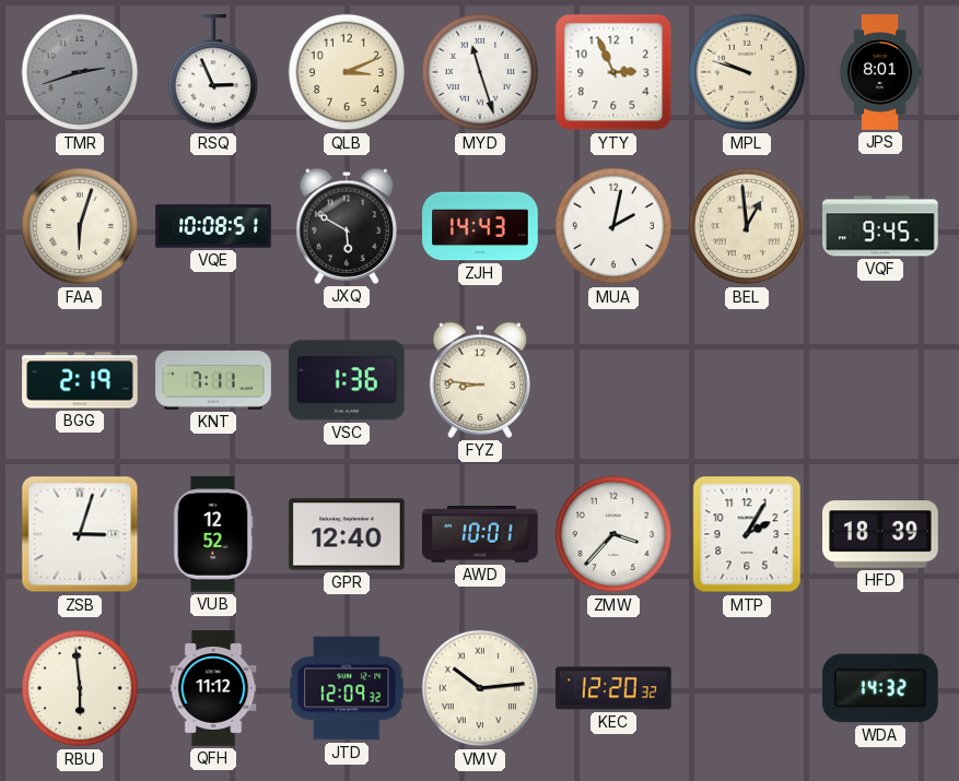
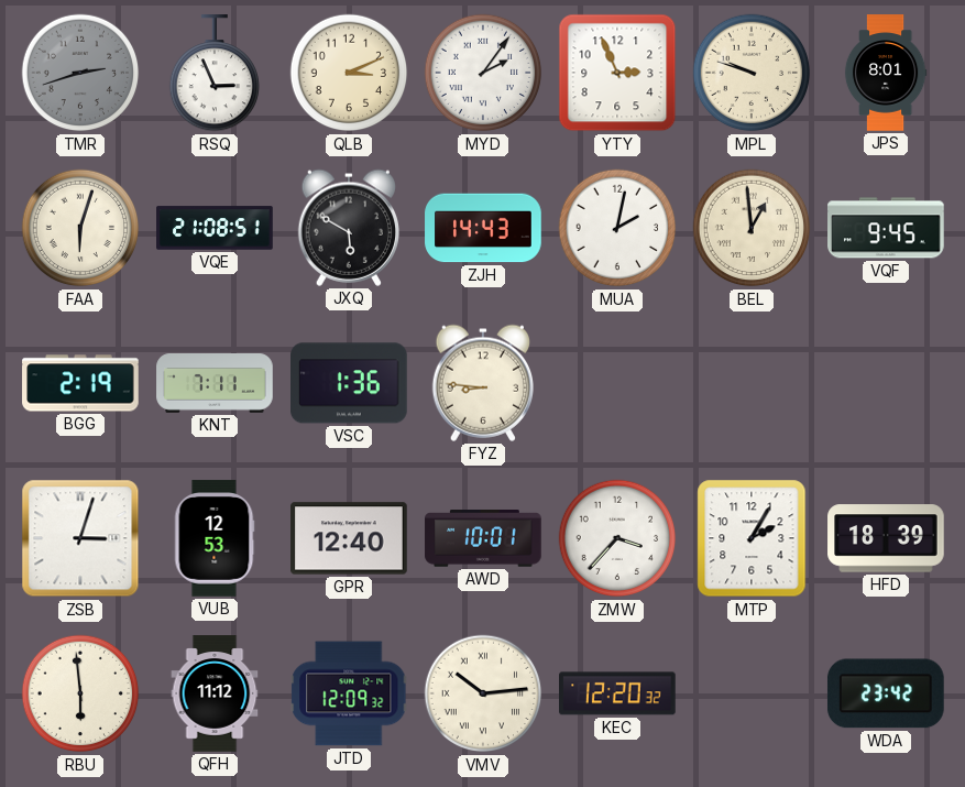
MYD: 11:27 -> 2:06
VQE: 10:08 -> 21:08
VUB: 12:52 -> 12:53
WDA: 14:32 -> 23:42
